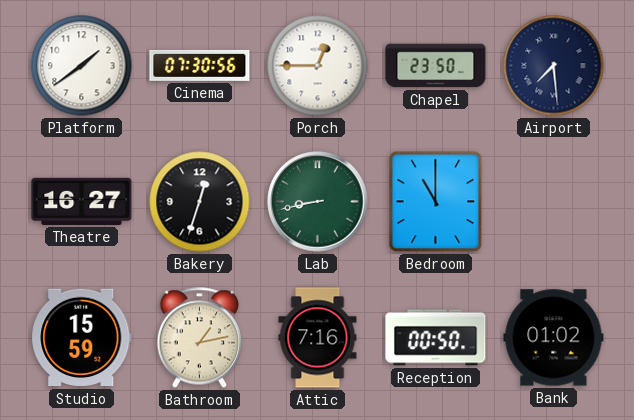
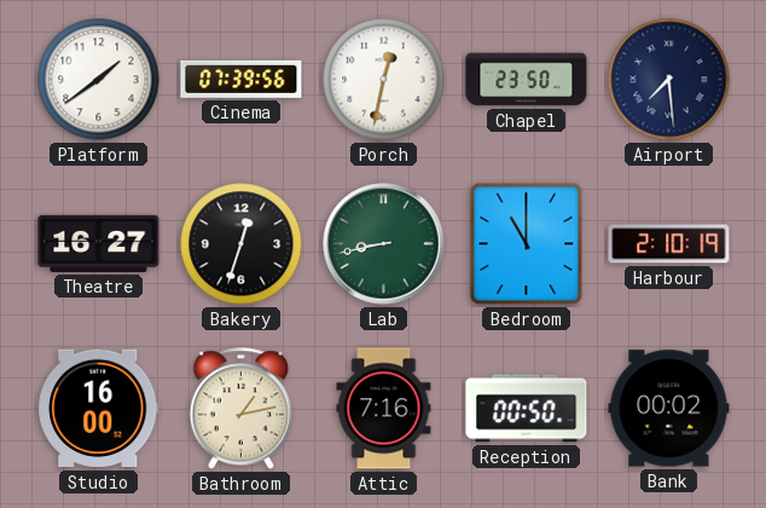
Cinema: 07:30 -> 07:39
Porch: 12:45 -> 12:32
Harbour: none -> 2:10
Studio: 15:59 -> 16:00
Bank: 01:02 -> 00:02
